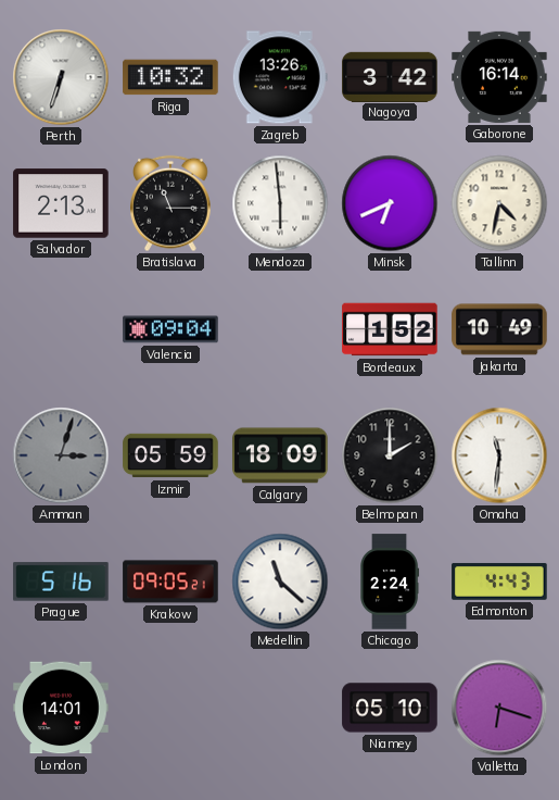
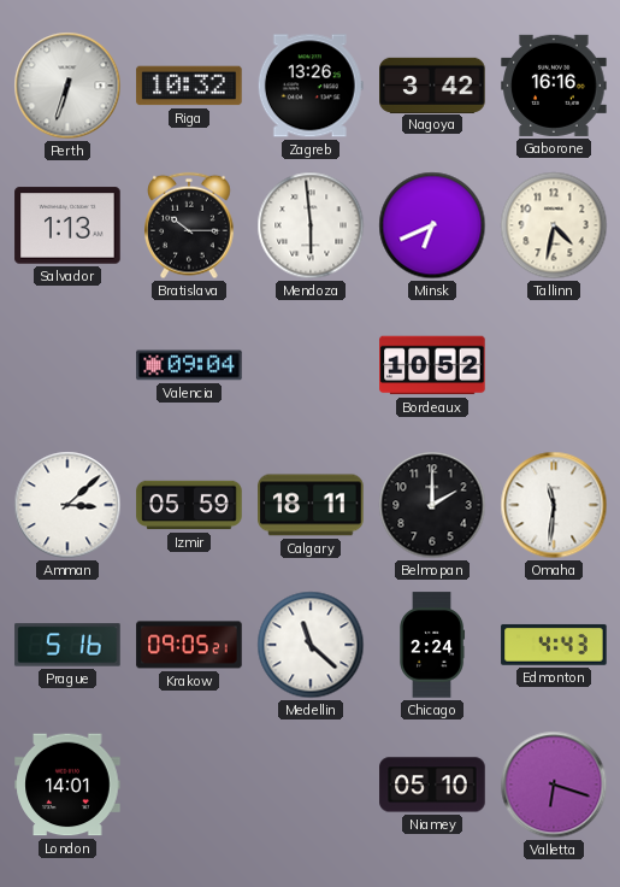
Gaborone: 16:14 -> 16:16
Salvador: 2:13 -> 1:13
Bratislava: 11:15 -> 10:15
Bordeaux: 1:52 -> 10:52
Jakarta: 10:49 -> none
Amman: 3:03 -> 3:08
Amman dial: grey -> white
Calgary: 18:09 -> 18:11
